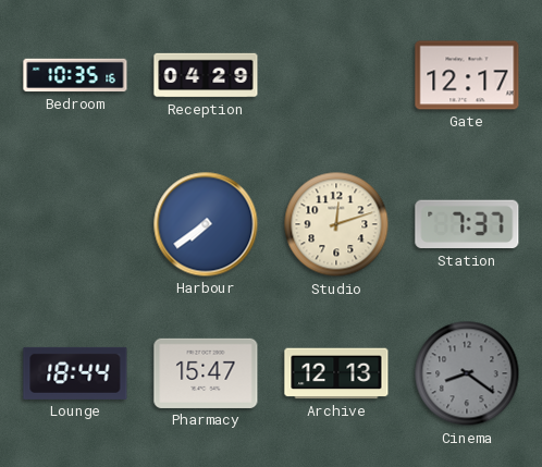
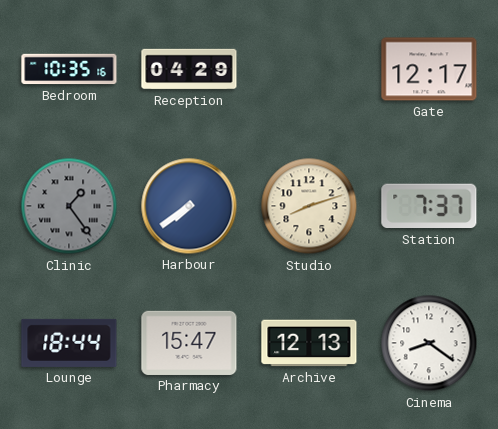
Clinic: none -> 1:24
Studio: 12:12 -> 8:12
Cinema dial: grey -> white
